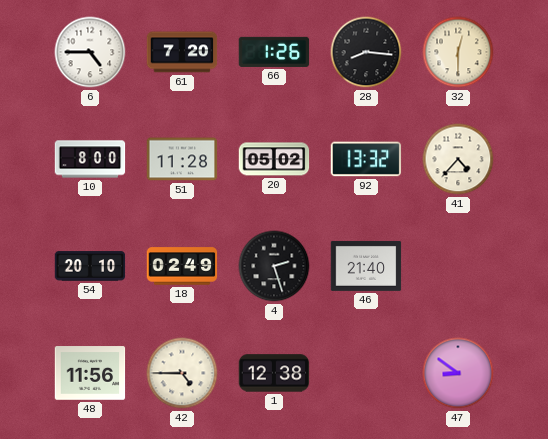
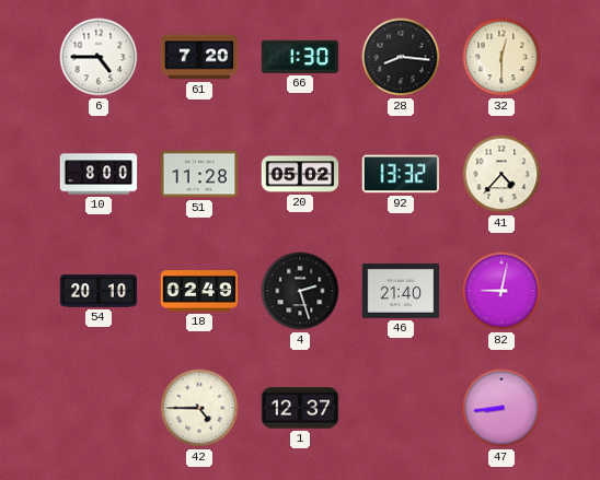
66: 1:26 -> 1:30
82: none -> 9:02
48: 11:56 -> none
1: 12:38 -> 12:37
47: 8:51 -> 8:44
